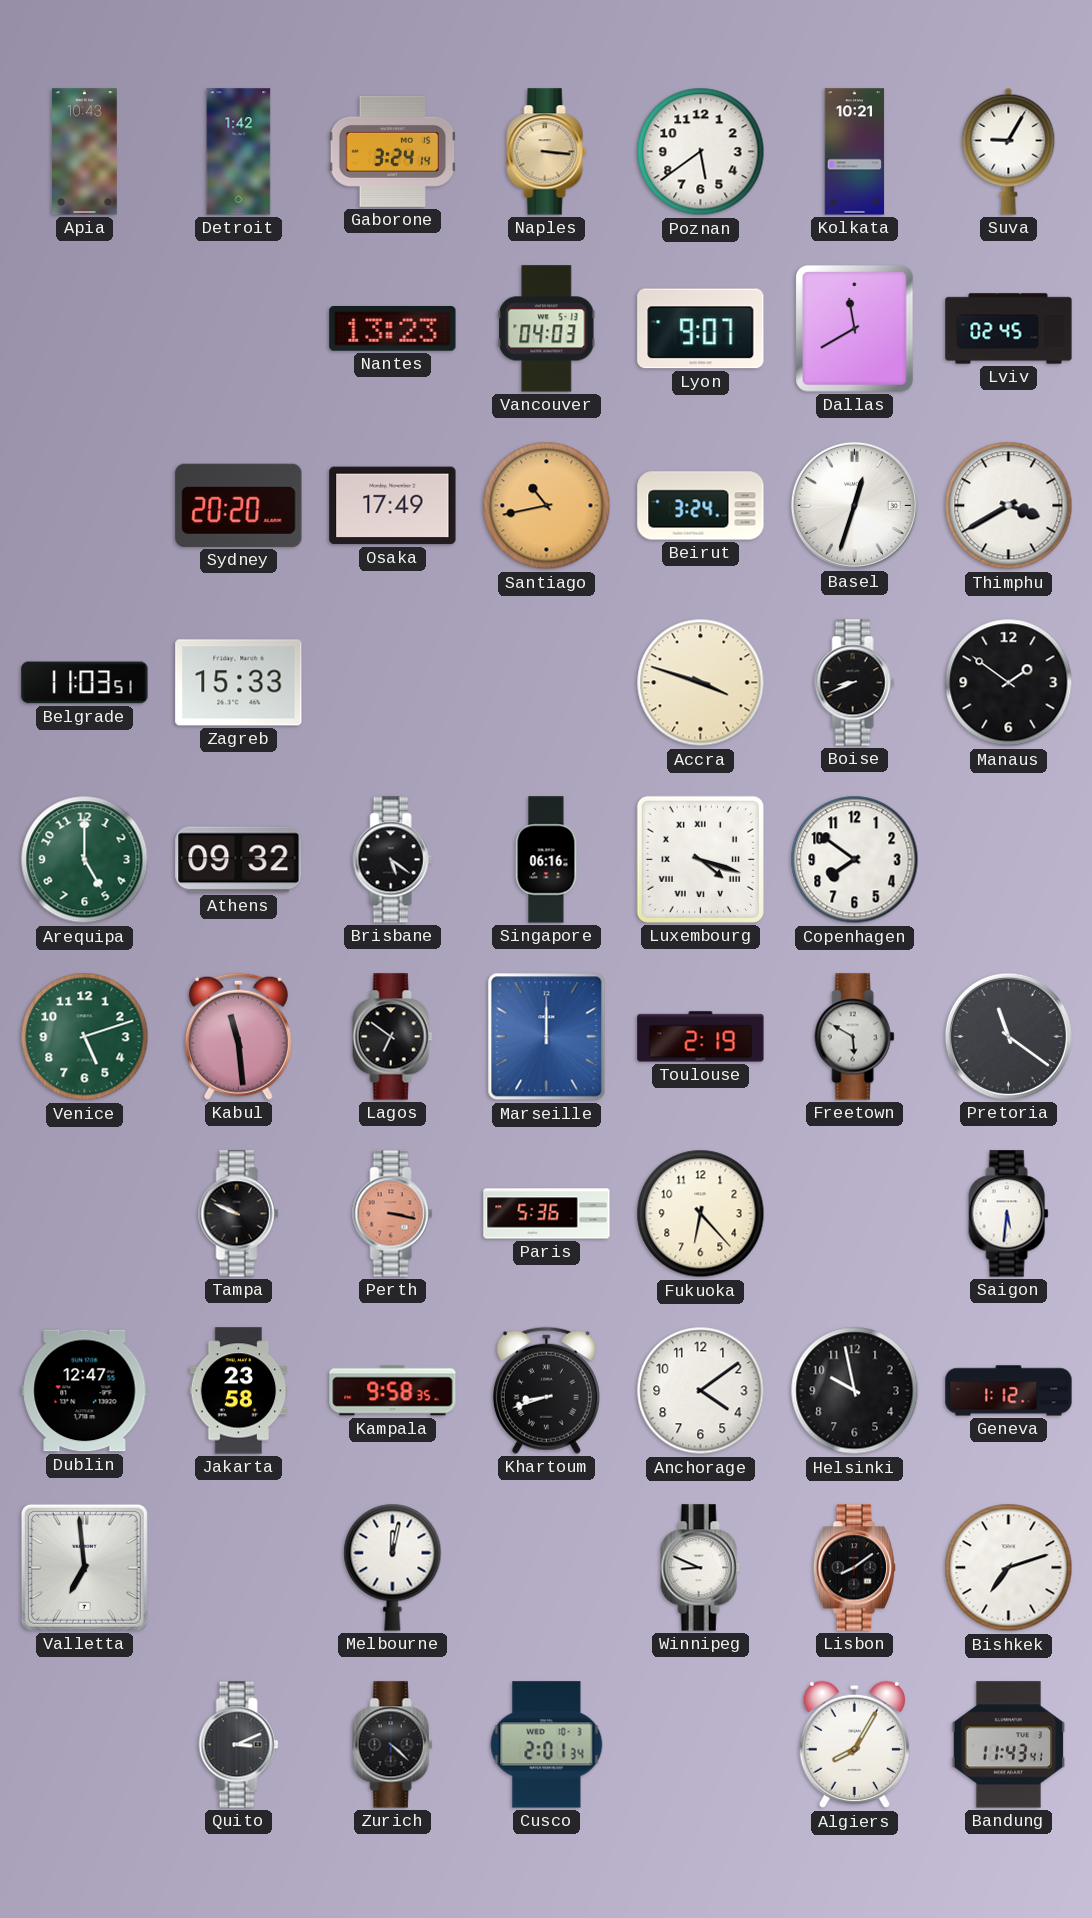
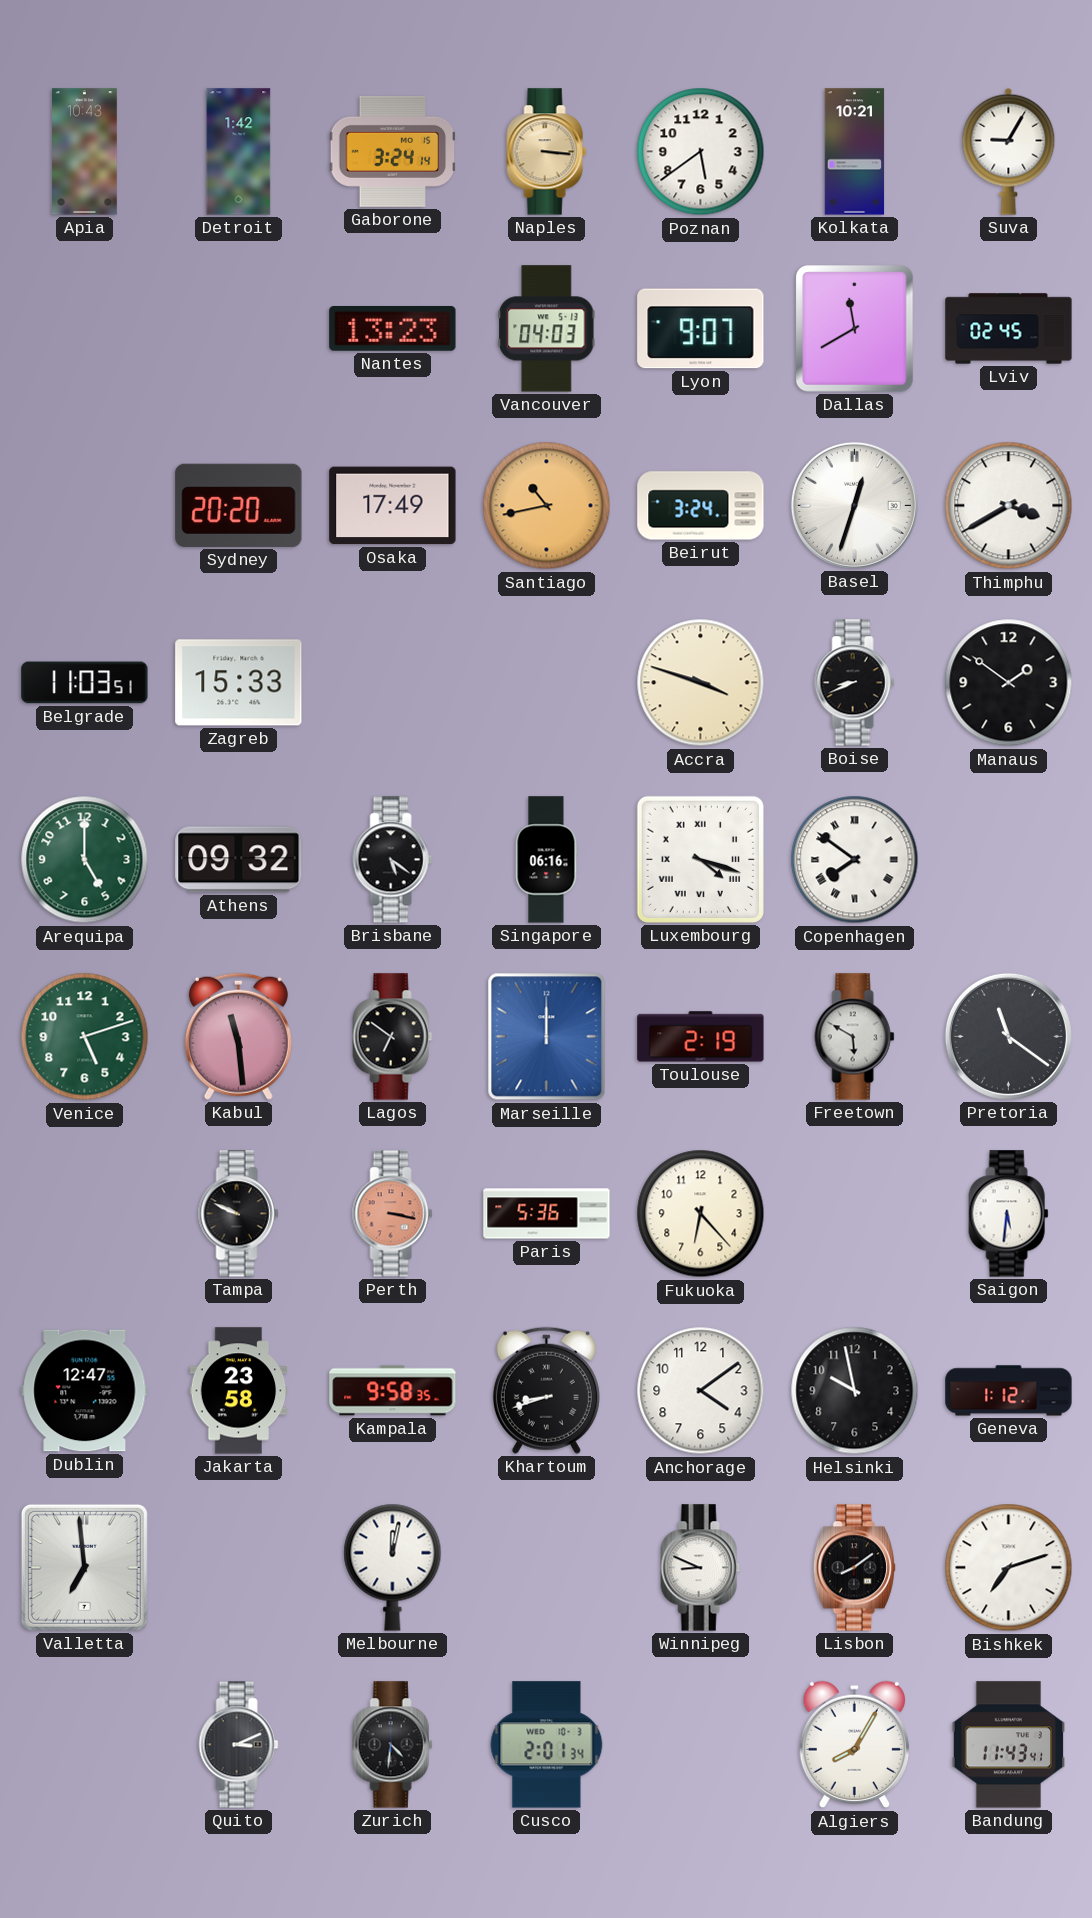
Copenhagen numerals: Arabic -> Roman
Zurich: 4:22 -> 4:31
